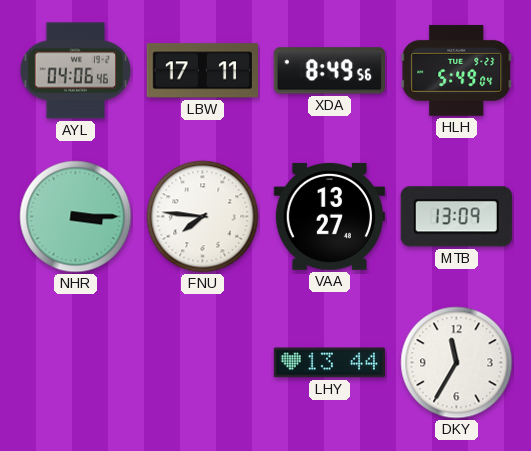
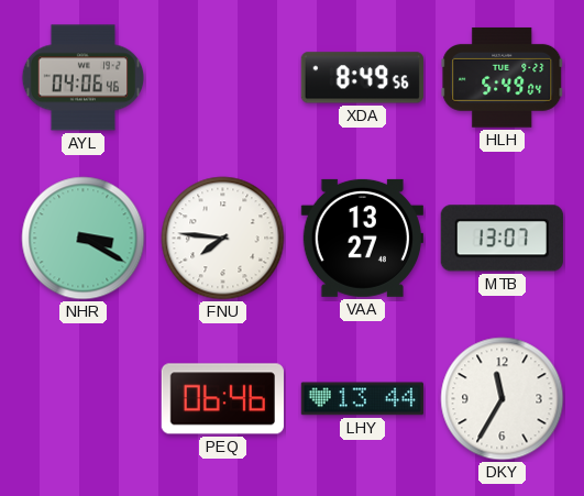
LBW: 17:11 -> none
NHR: 3:15 -> 3:20
MTB: 13:09 -> 13:07
PEQ: none -> 06:46
